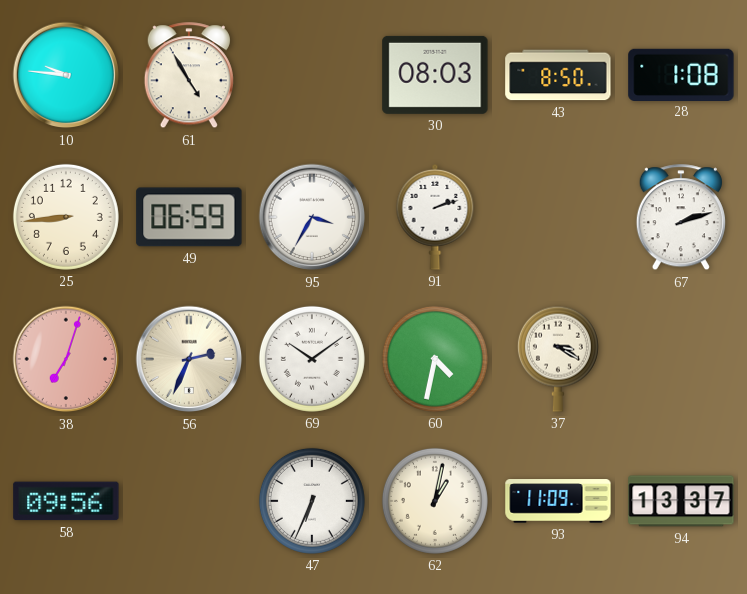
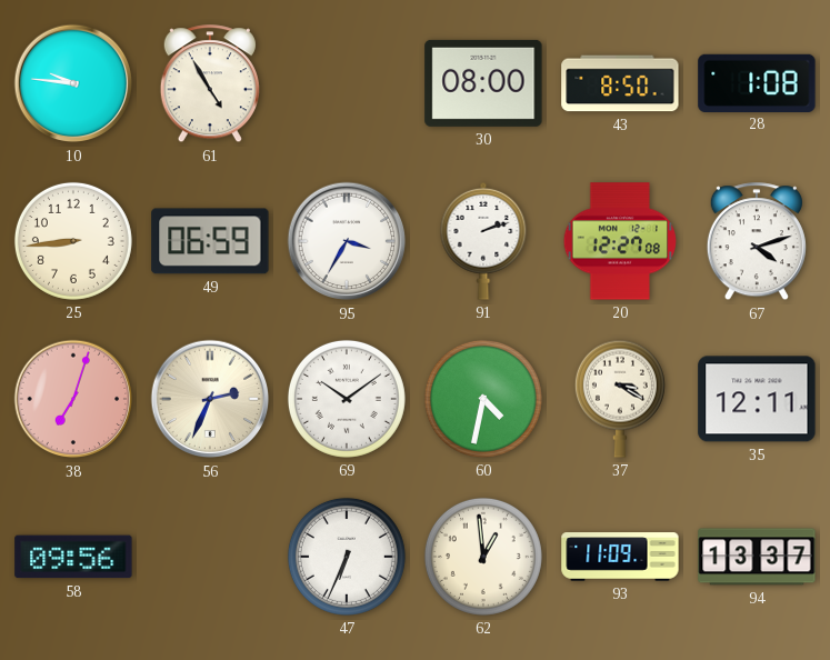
30: 08:03 -> 08:00
20: none -> 12:27
67: 2:12 -> 4:12
35: none -> 12:11
62: 1:02 -> 12:59
